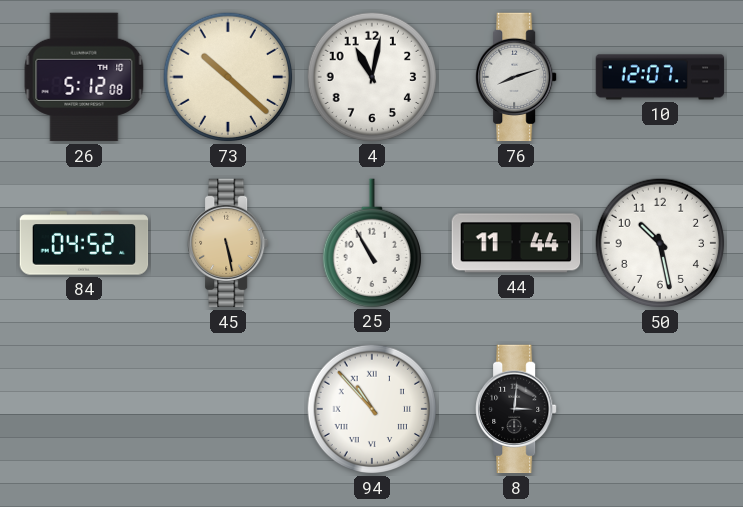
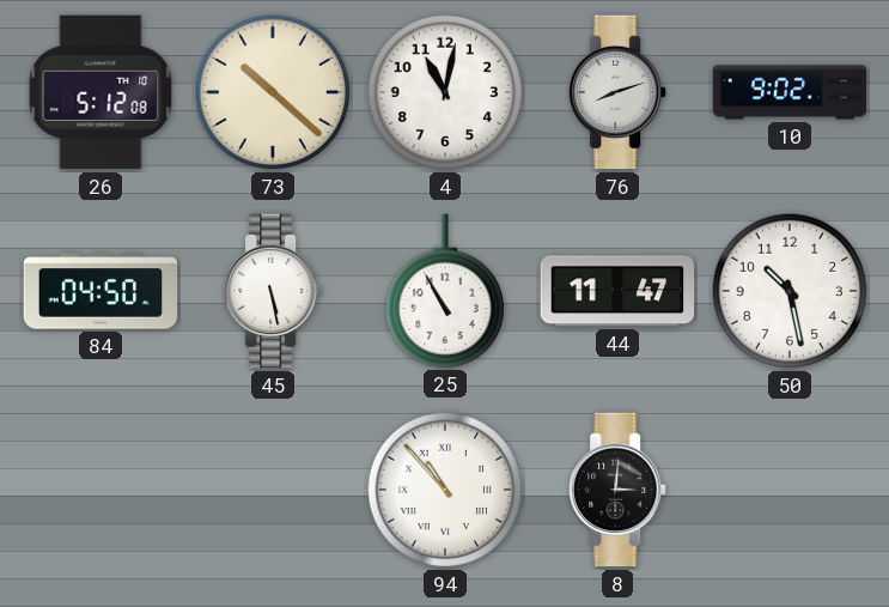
10: 12:07 -> 9:02
84: 04:52 -> 04:50
45 dial: champagne -> white
44: 11:44 -> 11:47
